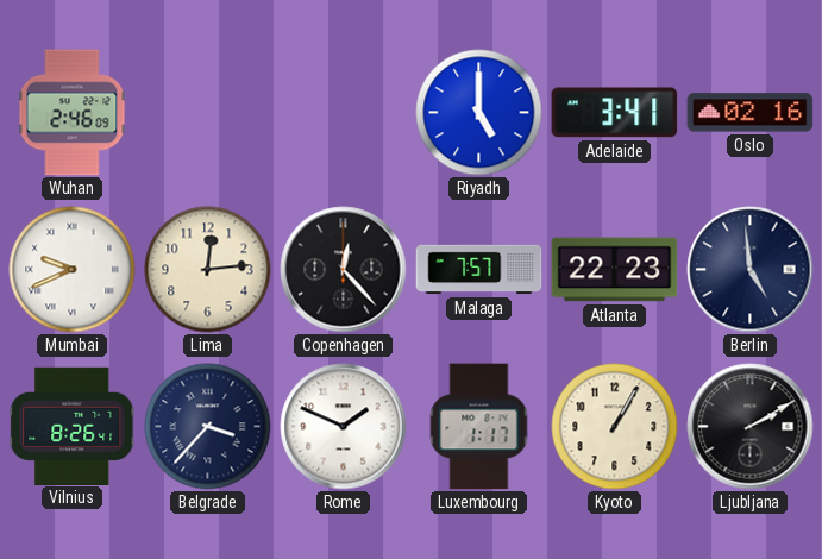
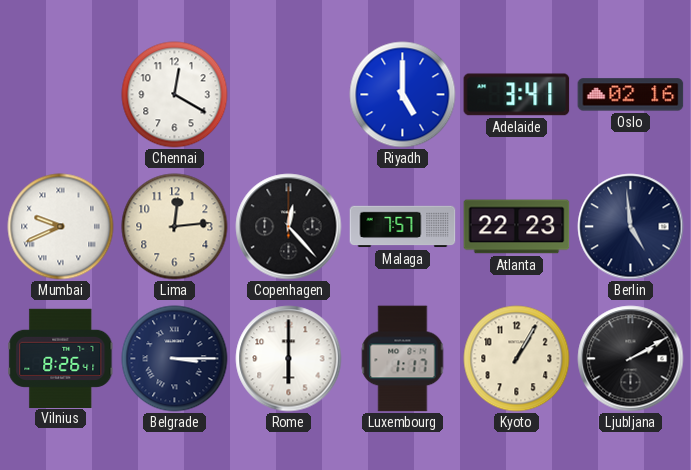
Wuhan: 2:46 -> none
Chennai: none -> 12:20
Belgrade: 3:37 -> 3:15
Rome: 1:49 -> 6:00
